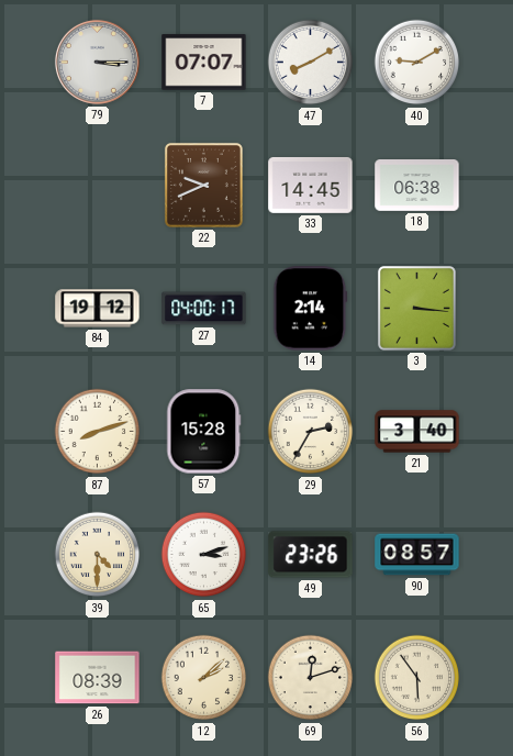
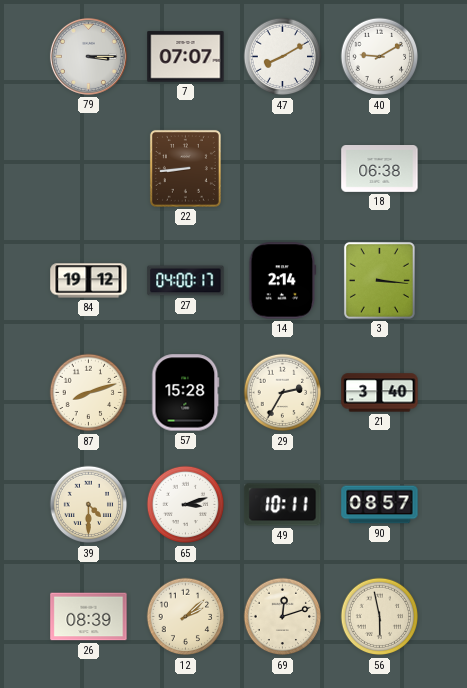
22: 9:41 -> 8:44
33: 14:45 -> none
49: 23:26 -> 10:11
56: 5:54 -> 5:58
